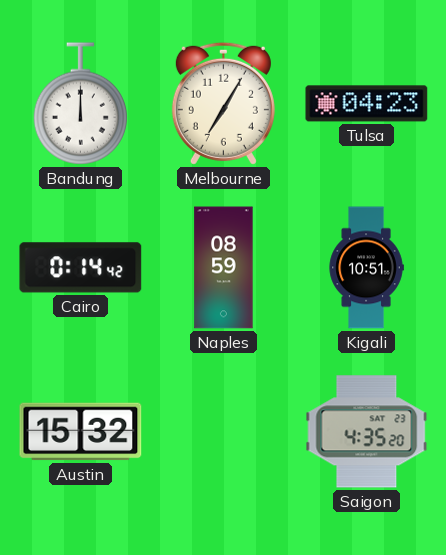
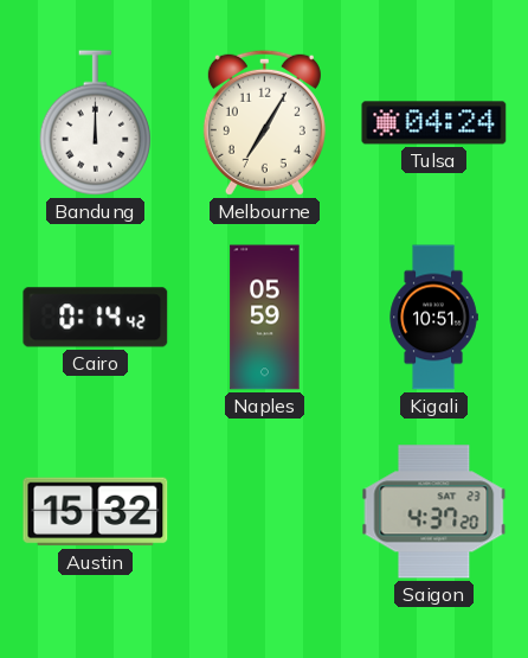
Tulsa: 04:23 -> 04:24
Naples: 08:59 -> 05:59
Saigon: 4:35 -> 4:37
